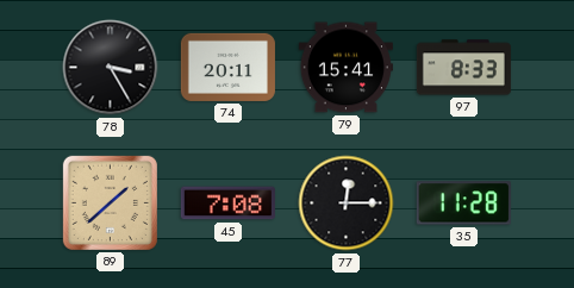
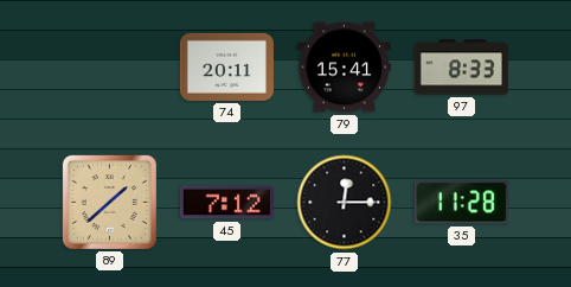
78: 3:25 -> none
45: 7:08 -> 7:12
